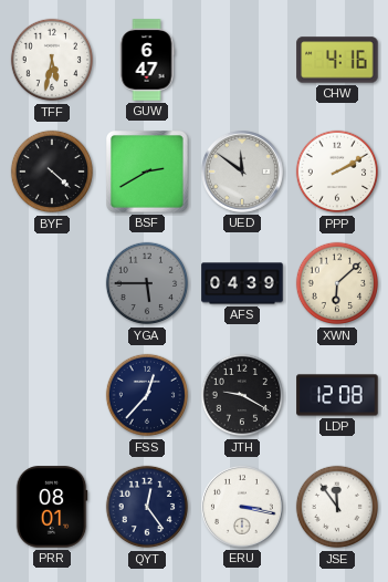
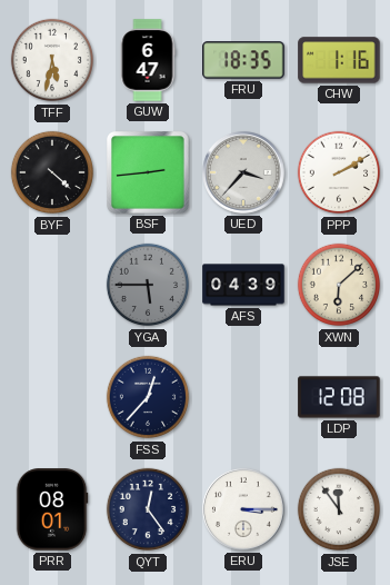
FRU: none -> 18:35
CHW: 4:16 -> 1:16
BSF: 2:40 -> 2:44
UED: 11:51 -> 3:37
JTH: 9:20 -> none
ERU: 3:17 -> 3:15
